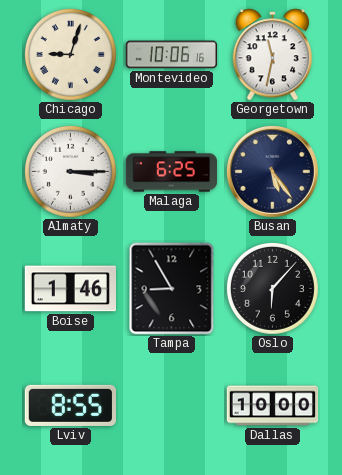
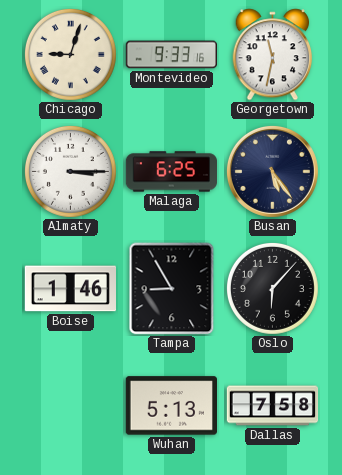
Montevideo: 10:06 -> 9:33
Lviv: 8:55 -> none
Wuhan: none -> 5:13
Dallas: 10:00 -> 7:58
